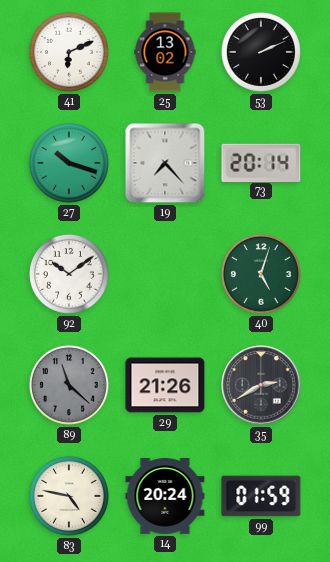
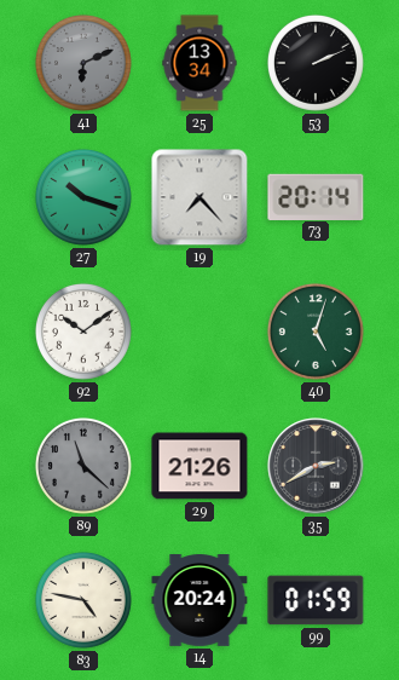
41 dial: white -> grey
25: 13:02 -> 13:34
